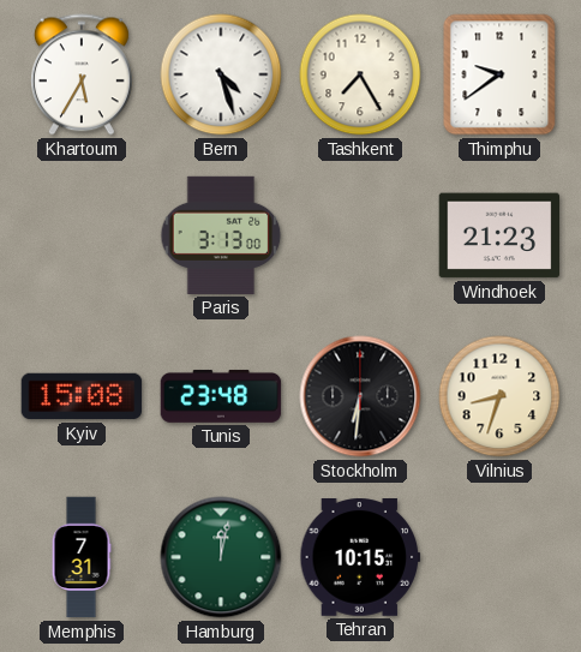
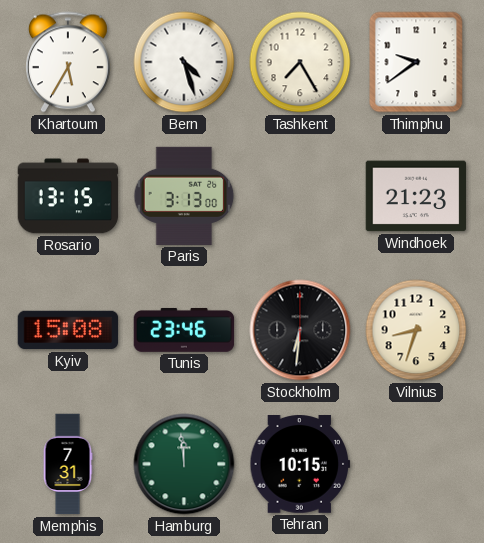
Rosario: none -> 13:15
Tunis: 23:48 -> 23:46
Hamburg: 12:02 -> 11:59
